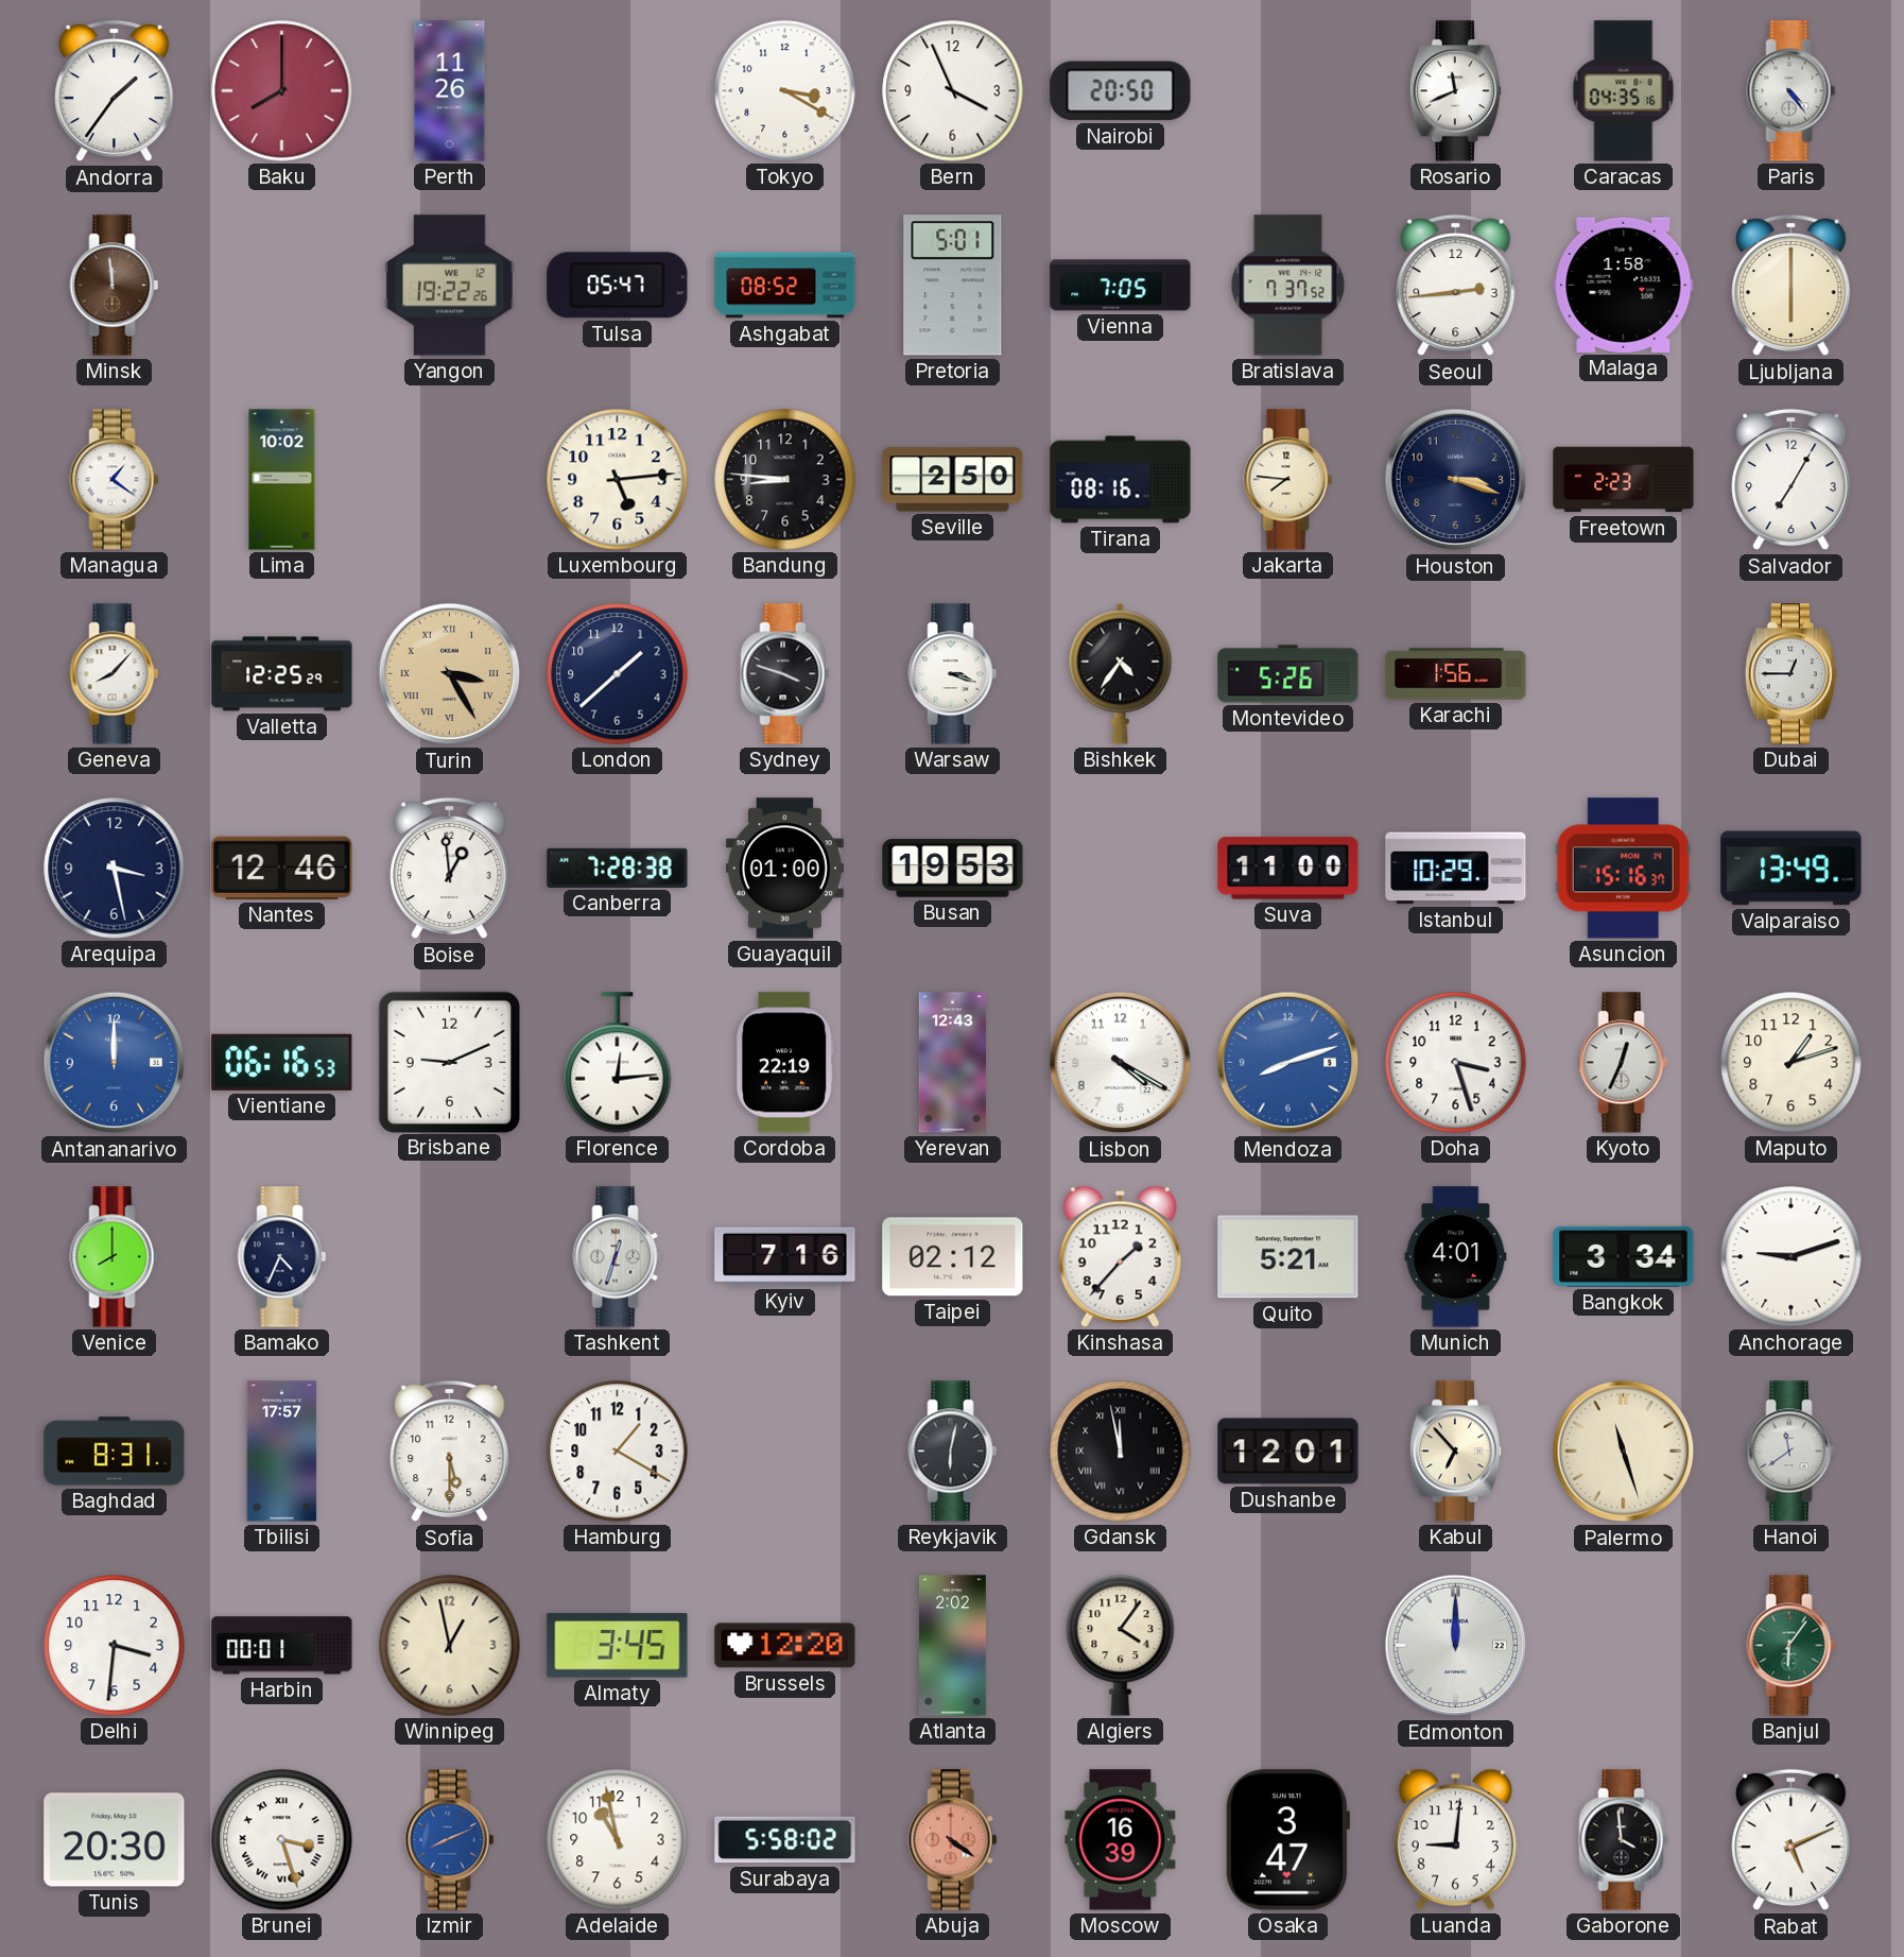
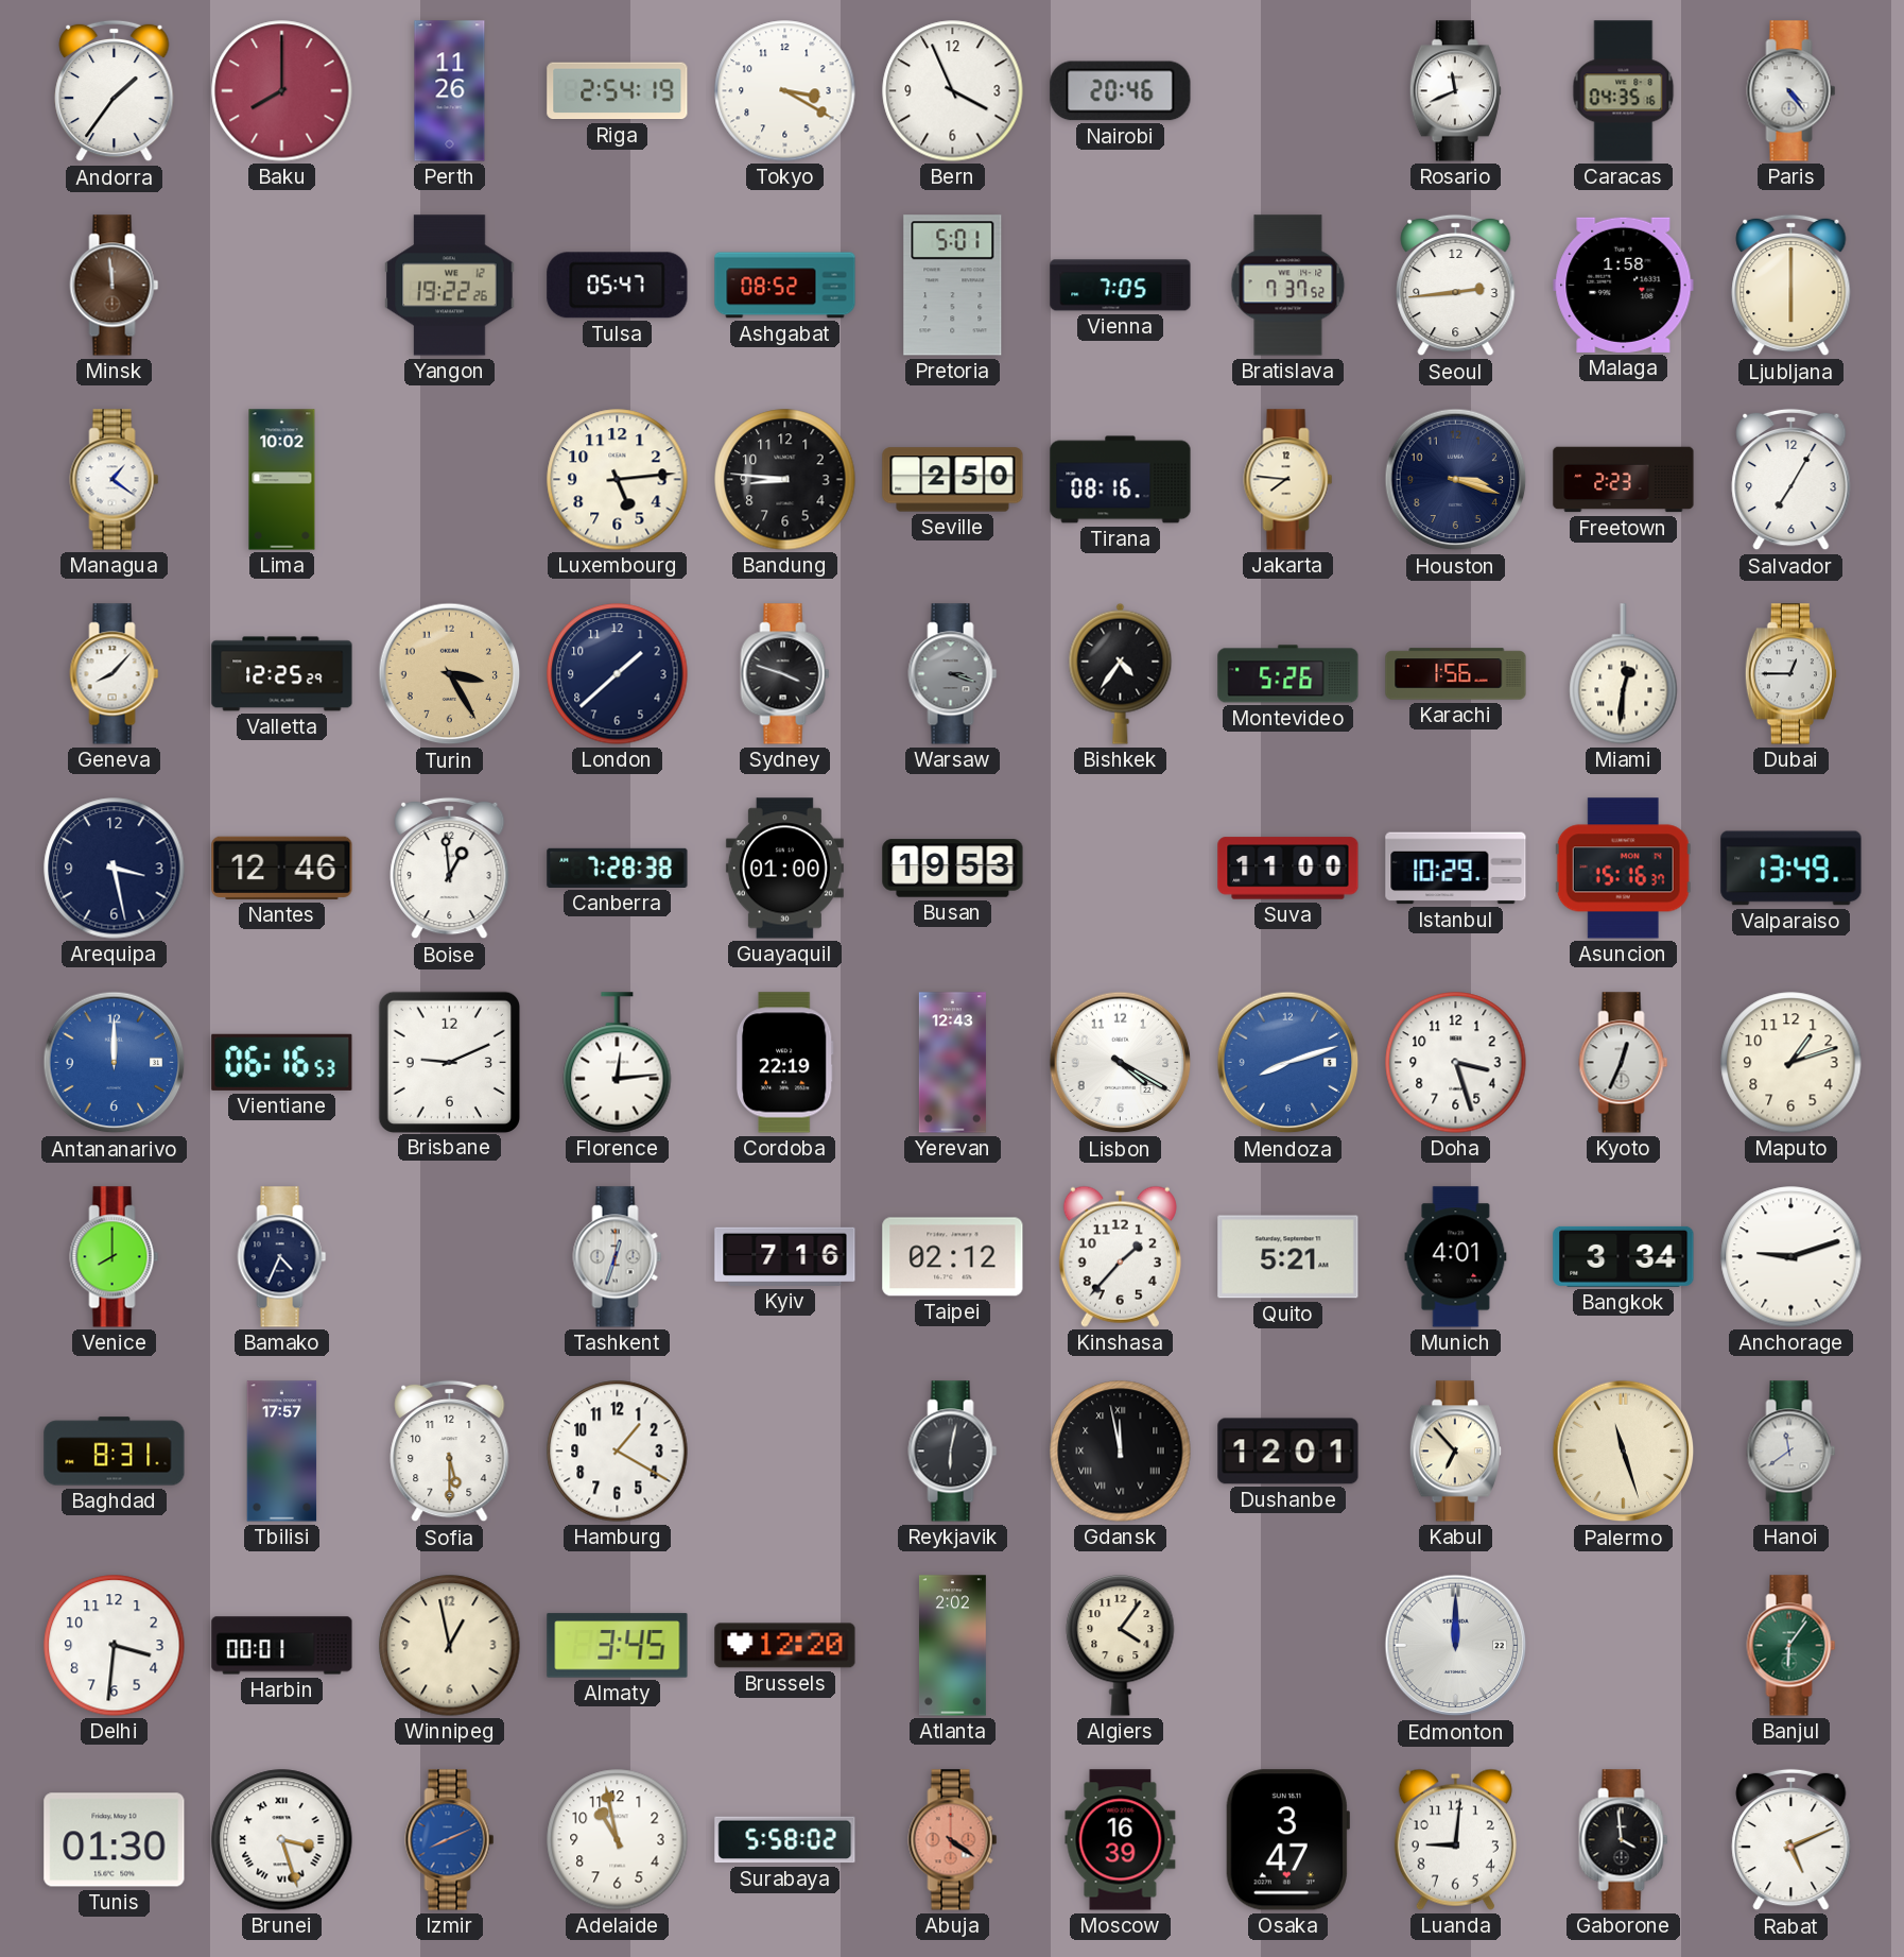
Riga: none -> 2:54
Nairobi: 20:50 -> 20:46
Turin numerals: Roman -> Arabic
Warsaw dial: white -> grey
Miami: none -> 12:31
Tunis: 20:30 -> 01:30
